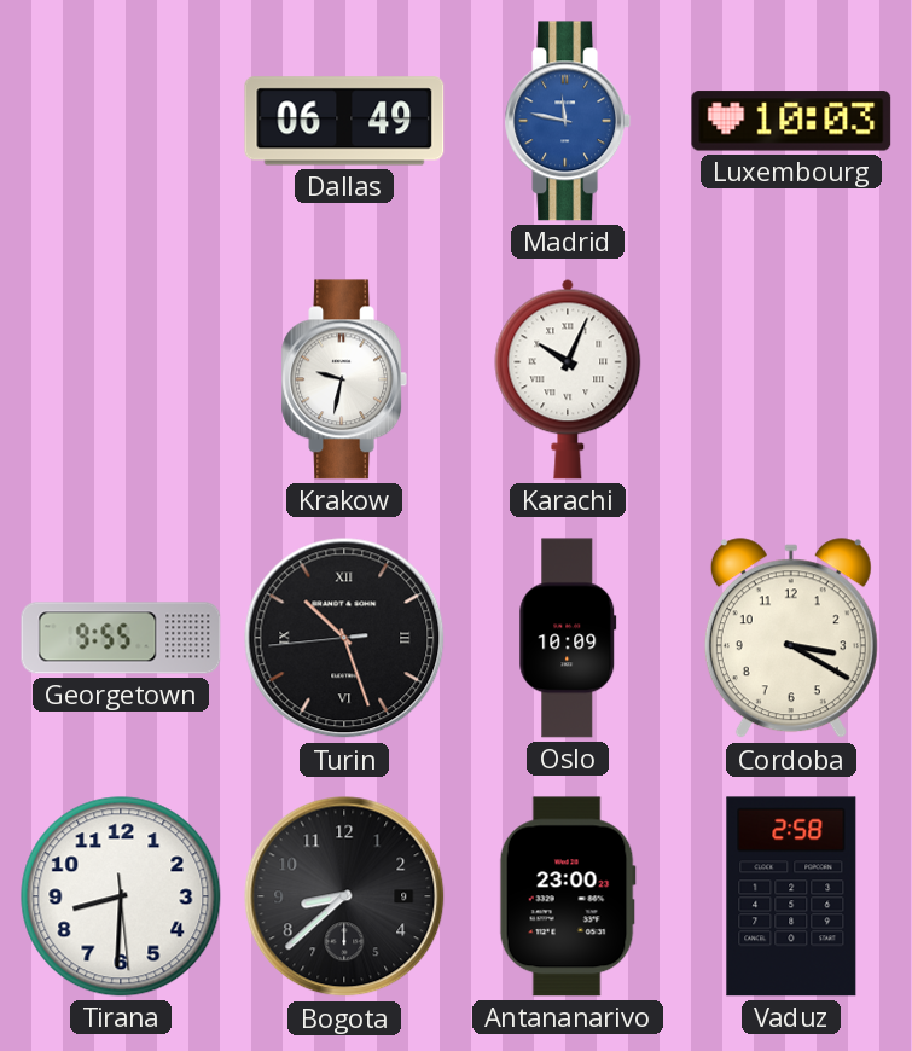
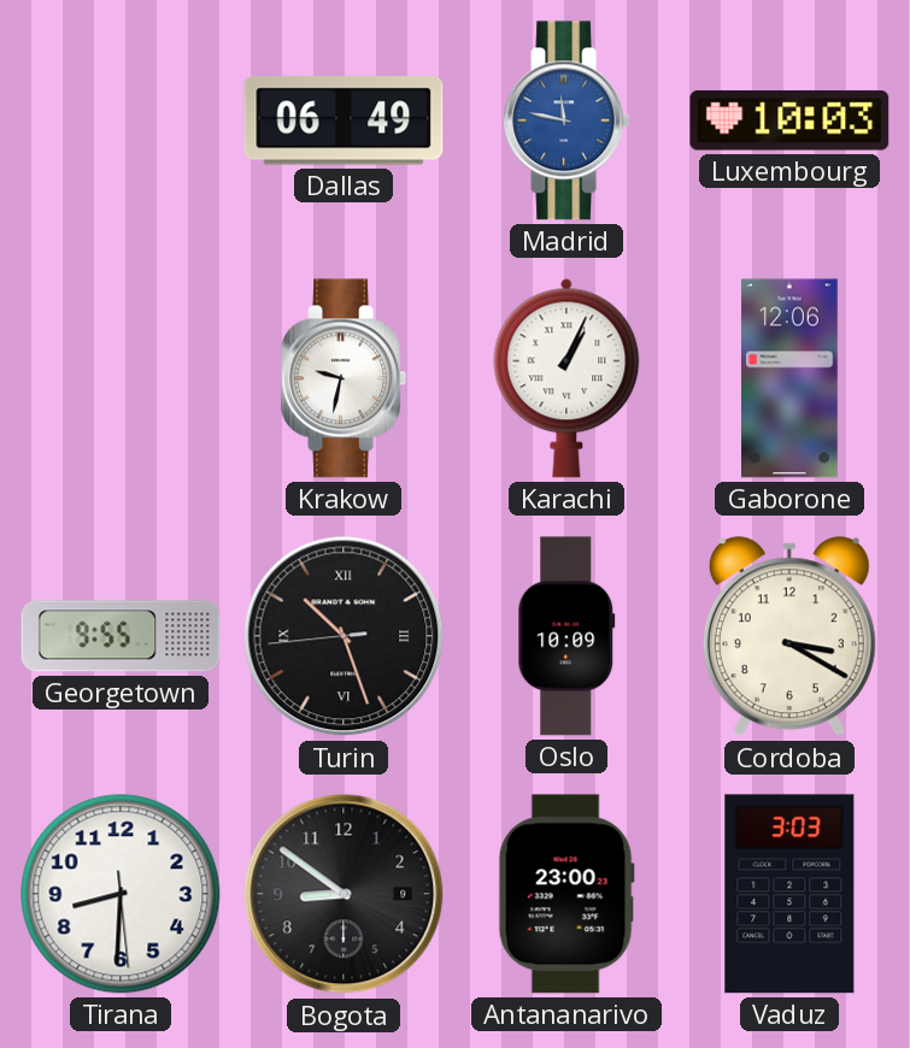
Karachi: 10:04 -> 1:04
Gaborone: none -> 12:06
Bogota: 8:38 -> 8:51
Vaduz: 2:58 -> 3:03
